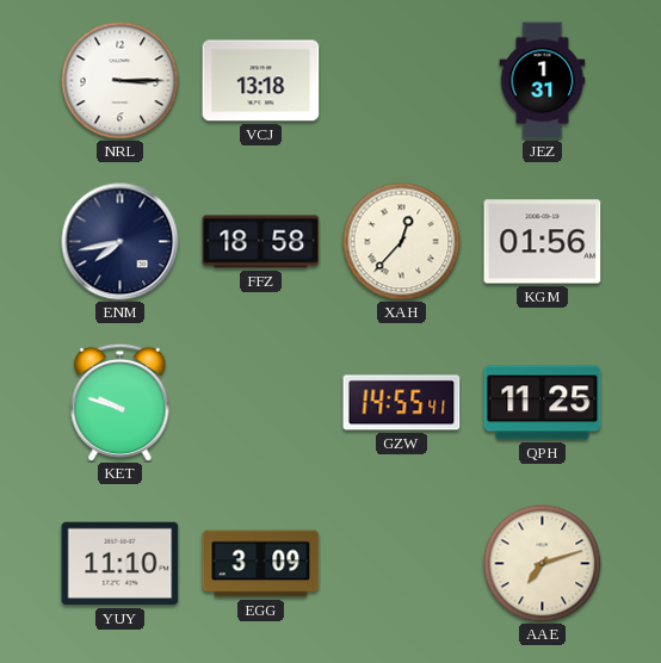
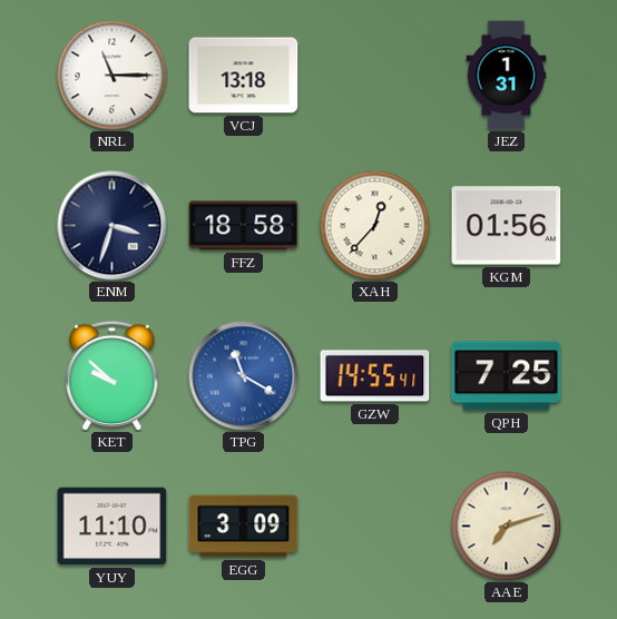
NRL: 3:15 -> 11:15
ENM: 7:43 -> 3:33
KET: 9:48 -> 9:52
TPG: none -> 11:20
QPH: 11:25 -> 7:25
